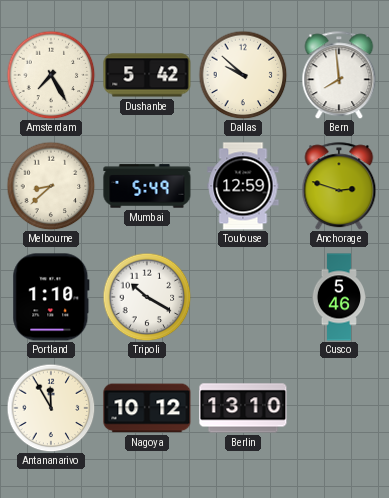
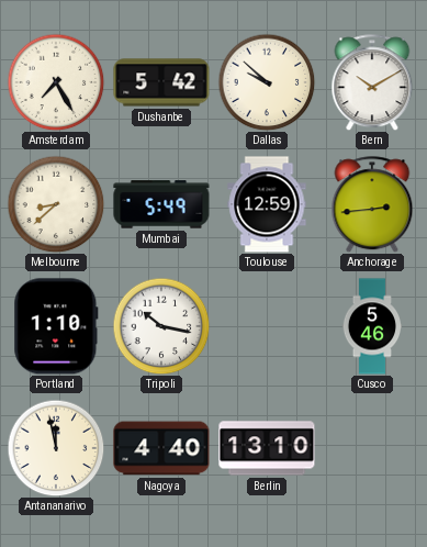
Bern: 7:59 -> 10:10
Anchorage: 2:48 -> 2:44
Tripoli: 10:20 -> 10:17
Antananarivo: 11:55 -> 11:58
Nagoya: 10:12 -> 4:40
